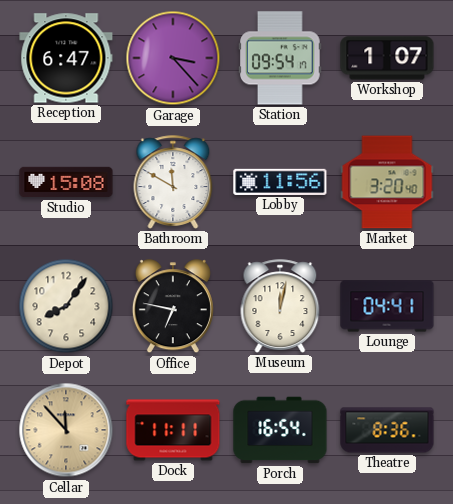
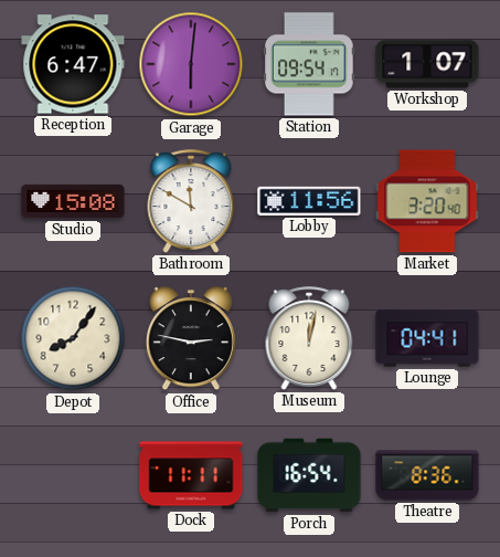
Garage: 3:23 -> 6:01
Office: 6:47 -> 2:47
Cellar: 11:53 -> none
